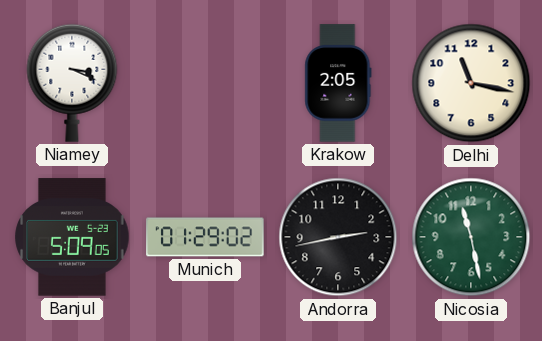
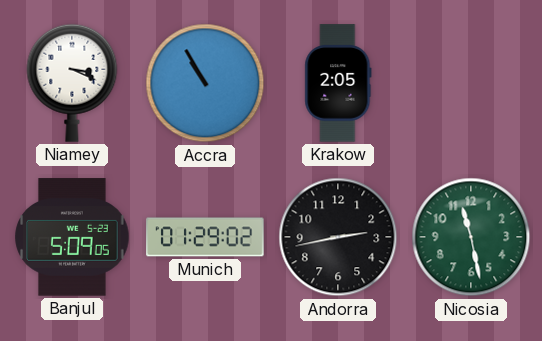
Accra: none -> 10:55
Delhi: 11:17 -> none
